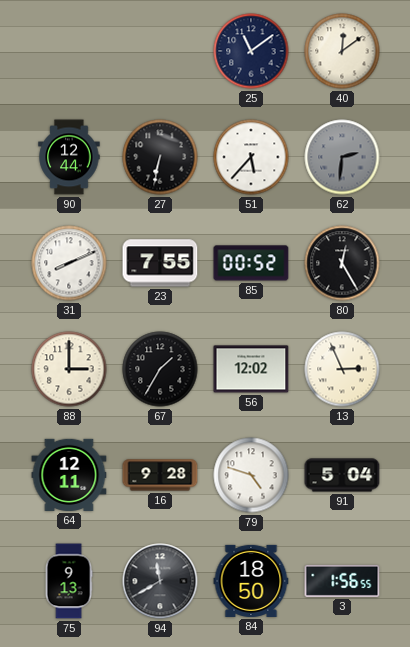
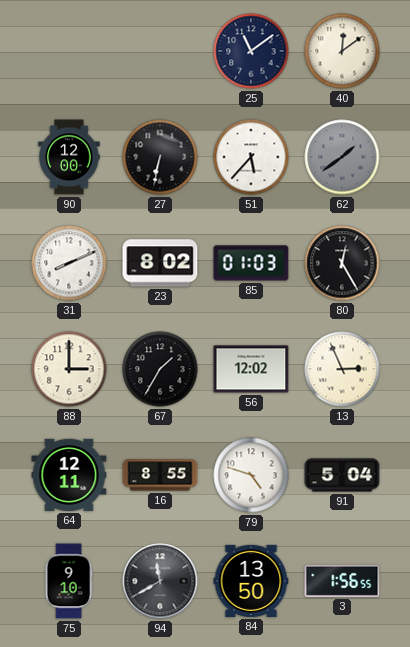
90: 12:44 -> 12:00
62: 2:31 -> 1:39
23: 7:55 -> 8:02
85: 00:52 -> 01:03
16: 9:28 -> 8:55
75: 9:13 -> 9:10
84: 18:50 -> 13:50
